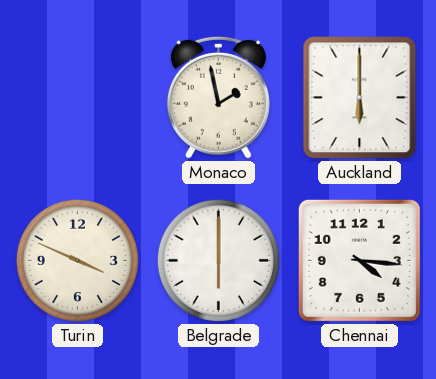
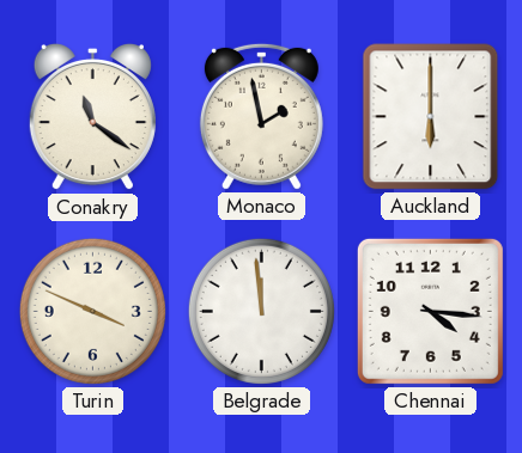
Conakry: none -> 11:21
Belgrade: 6:00 -> 11:59
